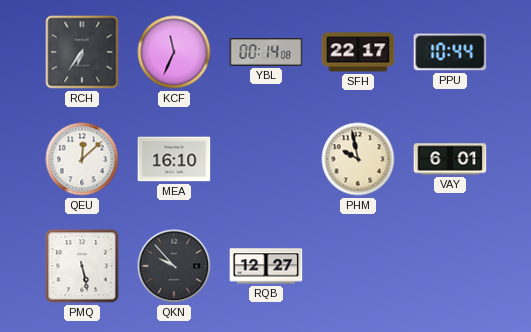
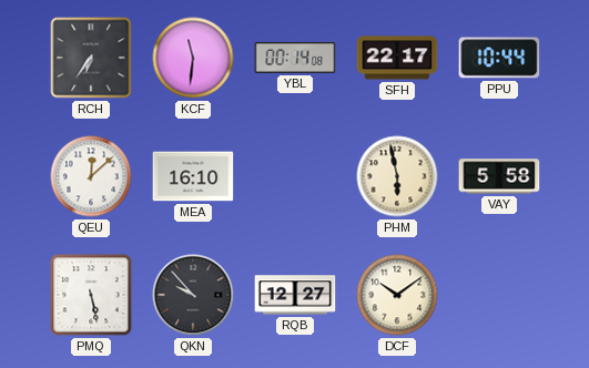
KCF: 11:34 -> 11:31
PHM: 9:58 -> 5:58
VAY: 6:01 -> 5:58
DCF: none -> 10:09
